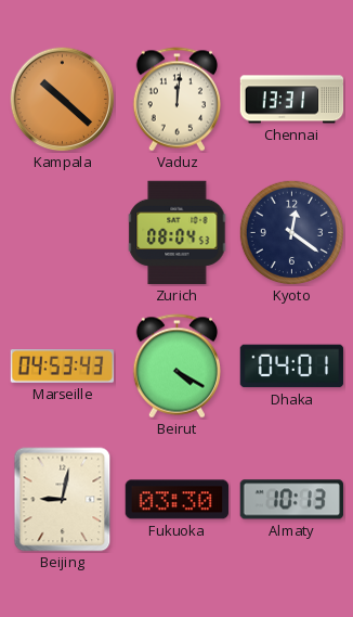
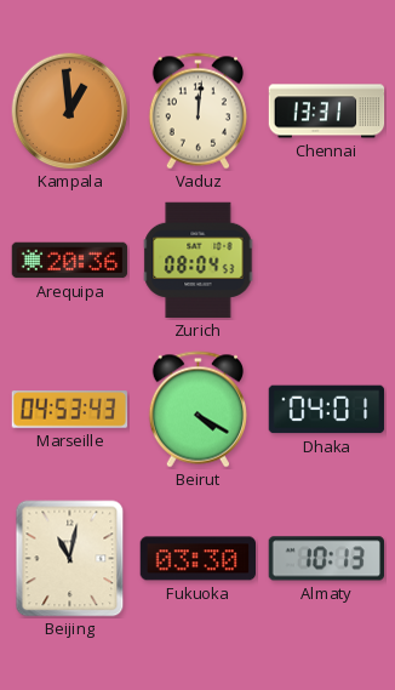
Kampala: 10:22 -> 12:59
Arequipa: none -> 20:36
Kyoto: 12:21 -> none
Beijing: 9:02 -> 11:02
